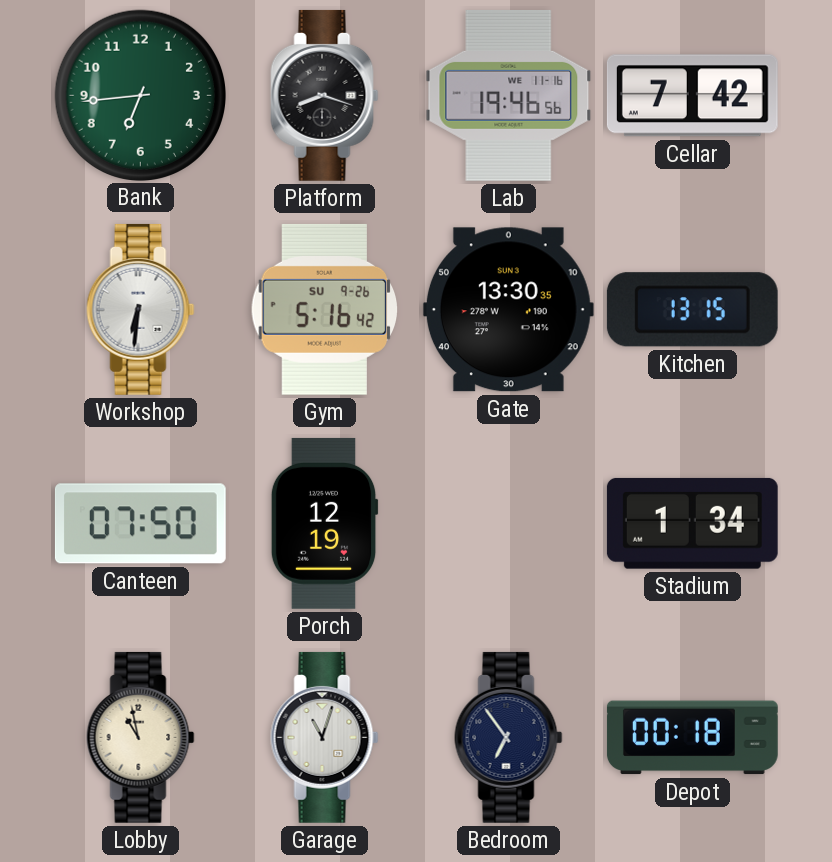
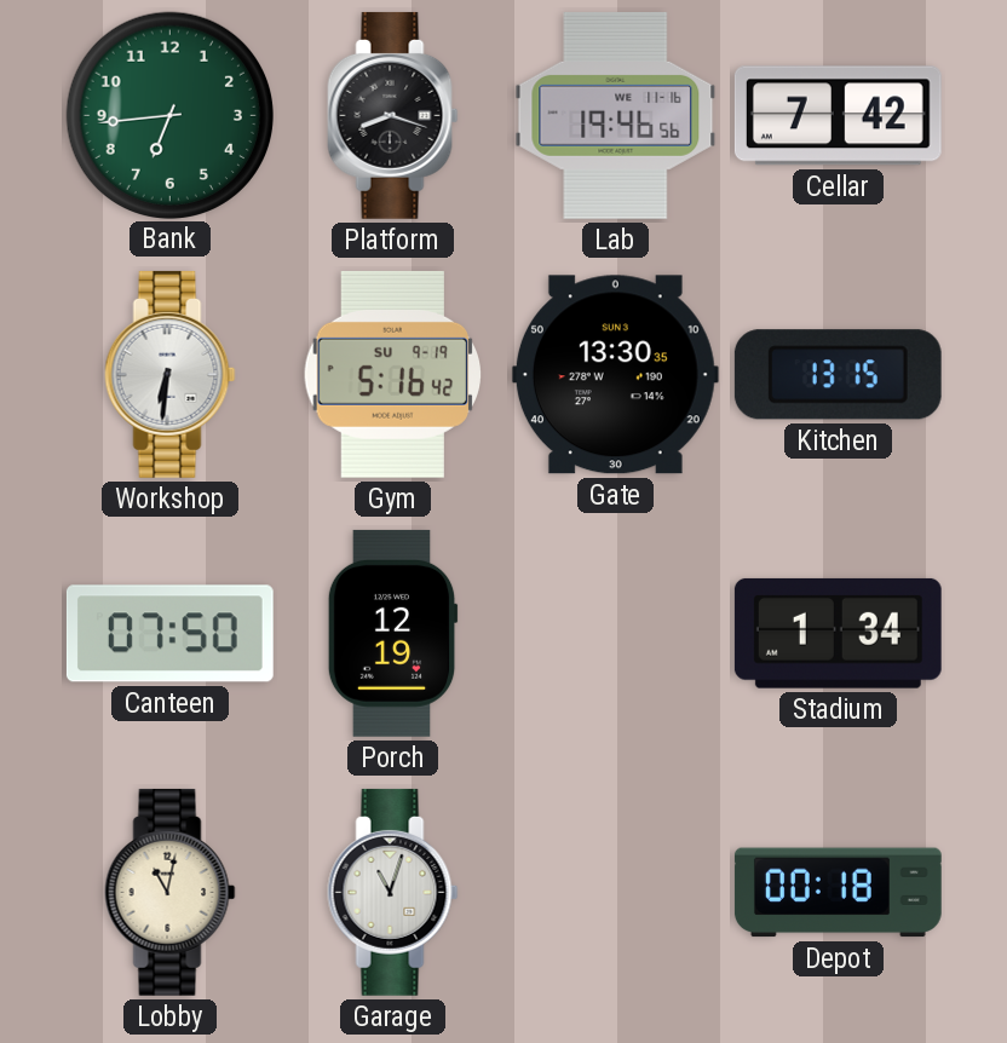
Gym date: SU 9-26 -> SU 9-19
Lobby: 10:58 -> 11:02
Bedroom: 6:54 -> none
